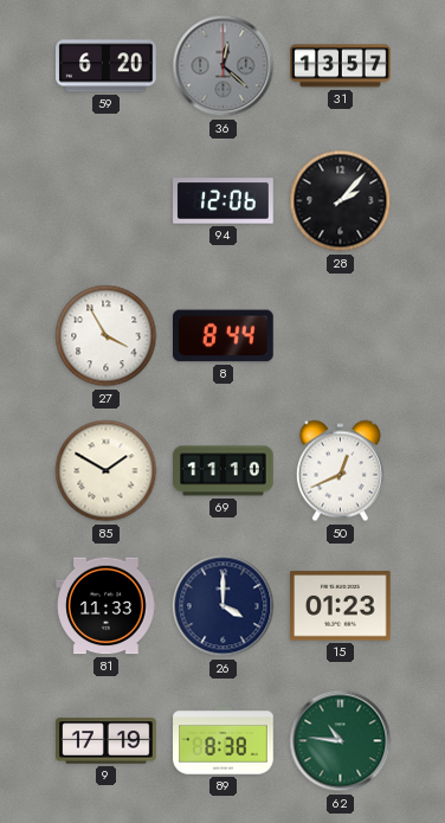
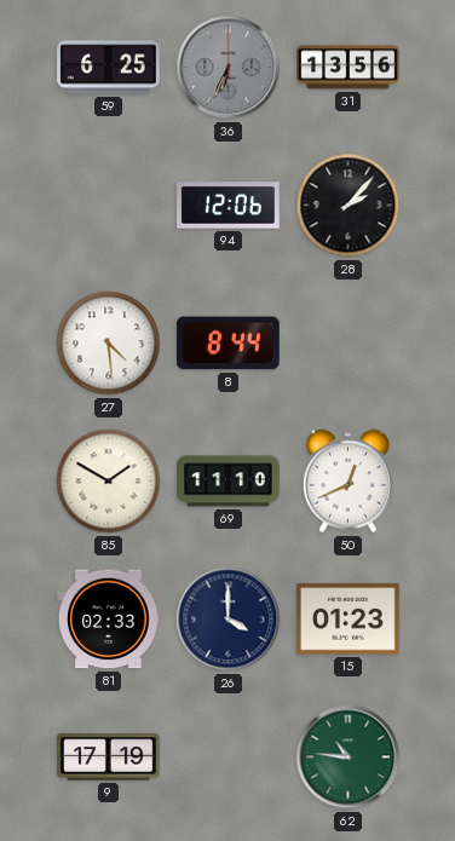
59: 6:20 -> 6:25
36: 12:22 -> 6:34
31: 13:57 -> 13:56
27: 3:55 -> 4:29
81: 11:33 -> 02:33
89: 8:38 -> none
